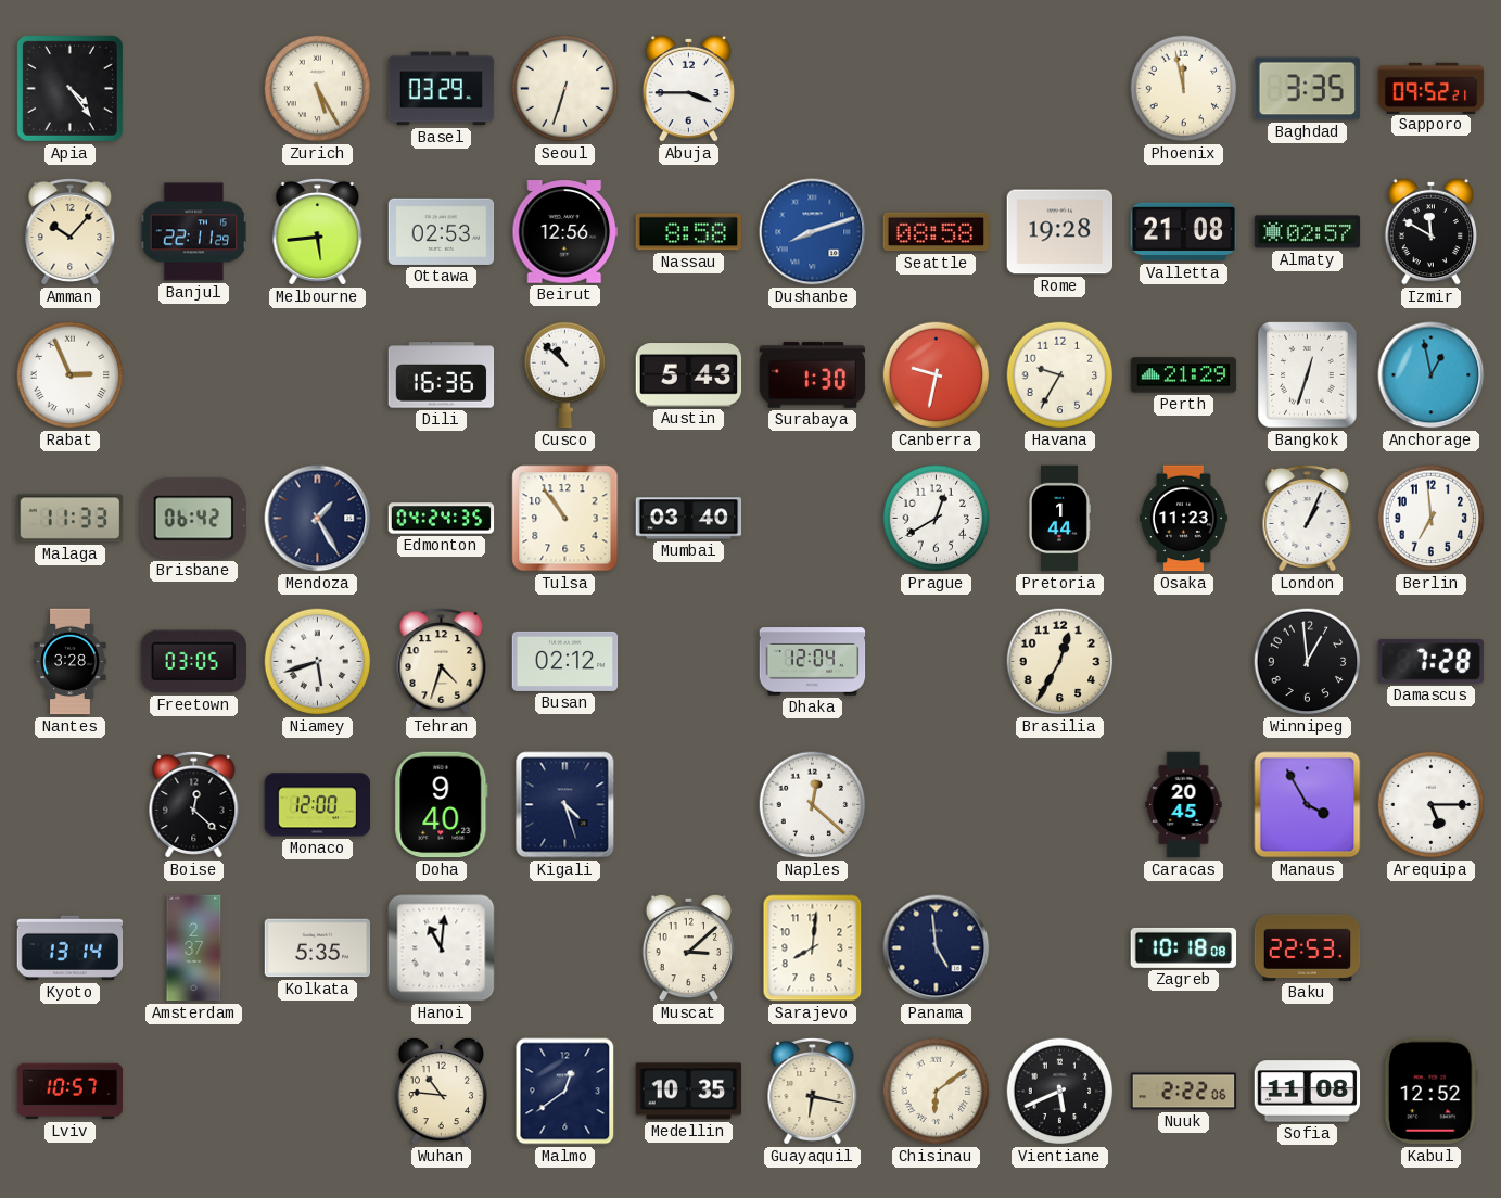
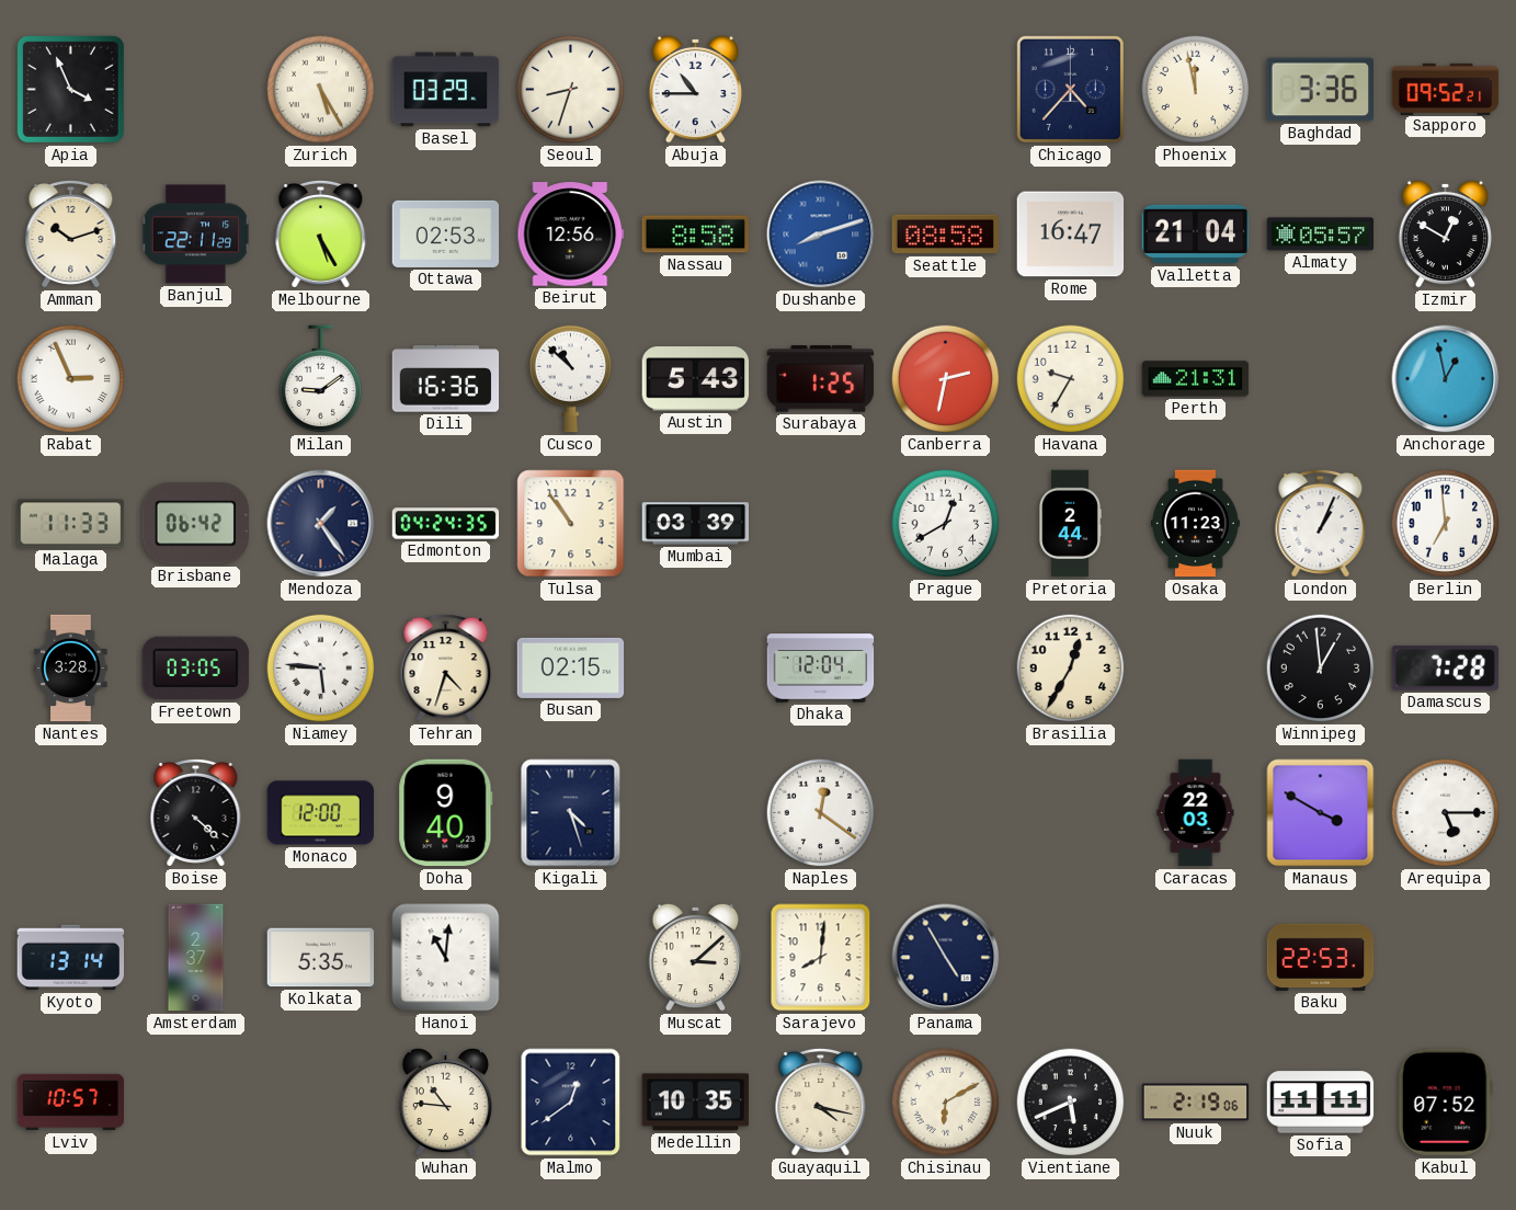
Apia: 4:24 -> 3:56
Seoul: 6:33 -> 8:33
Abuja: 3:45 -> 10:45
Chicago: none -> 4:37
Baghdad: 3:35 -> 3:36
Amman: 10:07 -> 10:12
Melbourne: 5:44 -> 5:25
Rome: 19:28 -> 16:47
Valletta: 21:08 -> 21:04
Almaty: 02:57 -> 05:57
Izmir: 11:50 -> 12:50
Milan: none -> 9:09
Surabaya: 1:30 -> 1:25
Canberra: 9:32 -> 2:32
Perth: 21:29 -> 21:31
Bangkok: 12:33 -> none
Mendoza: 1:25 -> 1:24
Mumbai: 03:40 -> 03:39
Pretoria: 1:44 -> 2:44
Niamey: 5:42 -> 5:46
Busan: 02:12 -> 02:15
Boise: 12:22 -> 4:22
Naples: 12:22 -> 12:21
Caracas: 20:45 -> 22:03
Manaus: 3:55 -> 3:50
Panama: 4:59 -> 4:55
Zagreb: 10:18 -> none
Guayaquil: 6:17 -> 4:17
Chisinau: 6:09 -> 6:10
Nuuk: 2:22 -> 2:19
Sofia: 11:08 -> 11:11
Kabul: 12:52 -> 07:52
